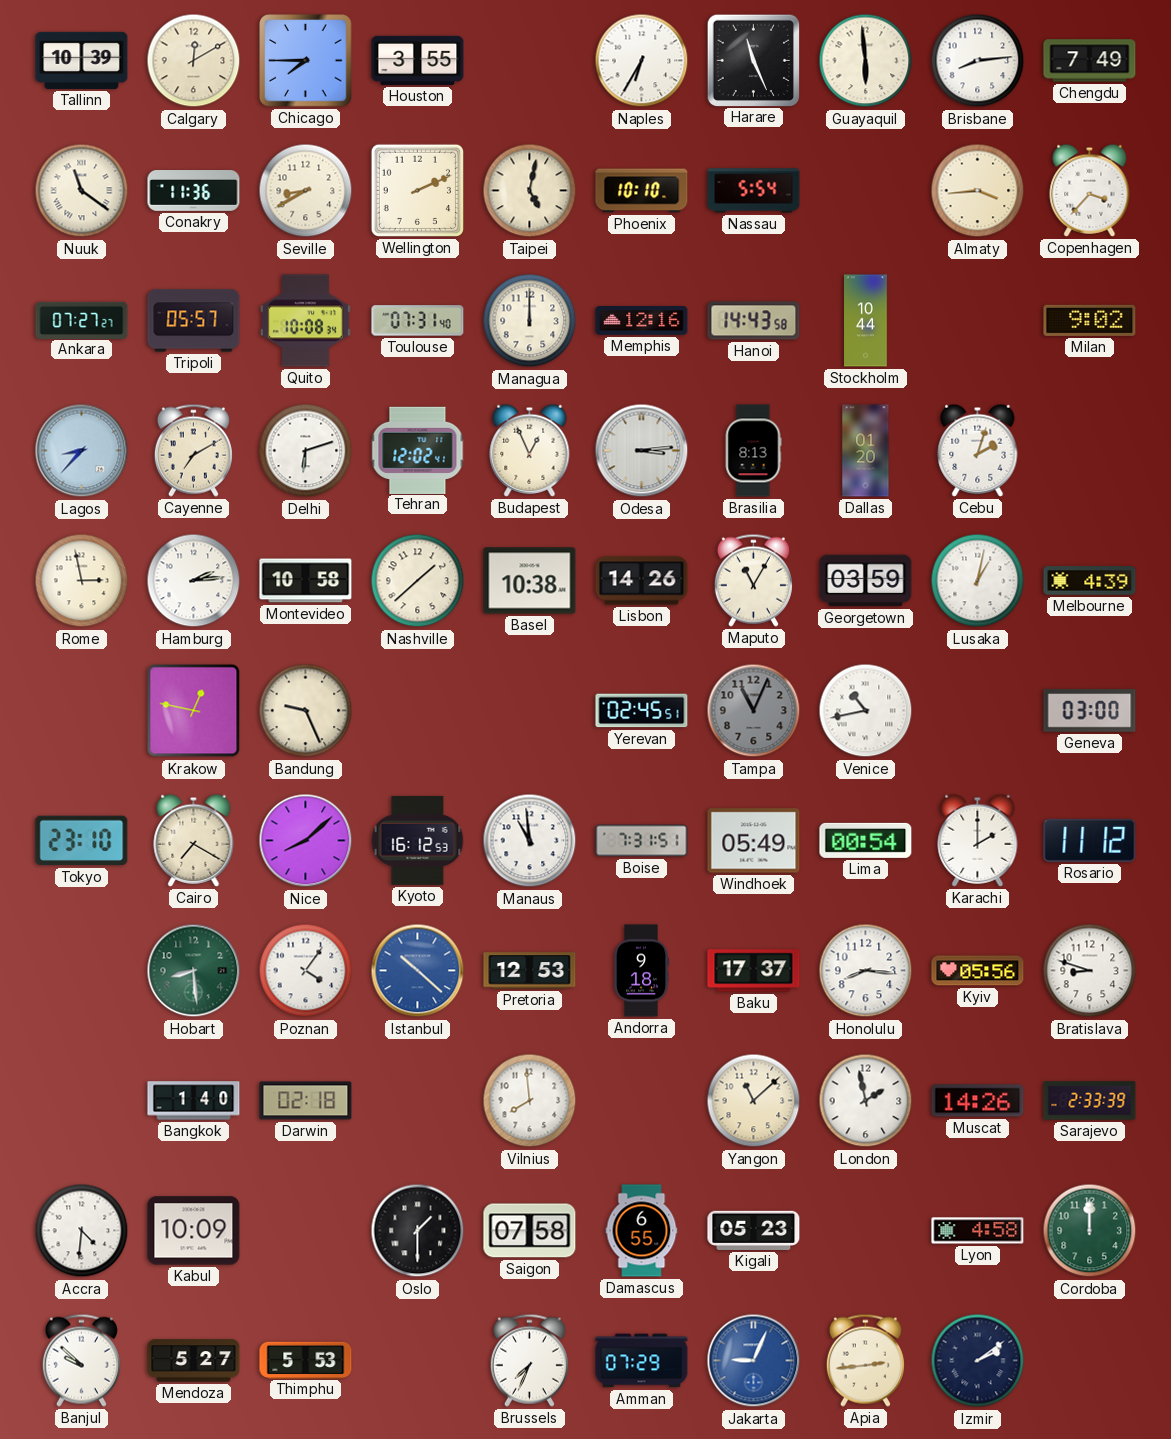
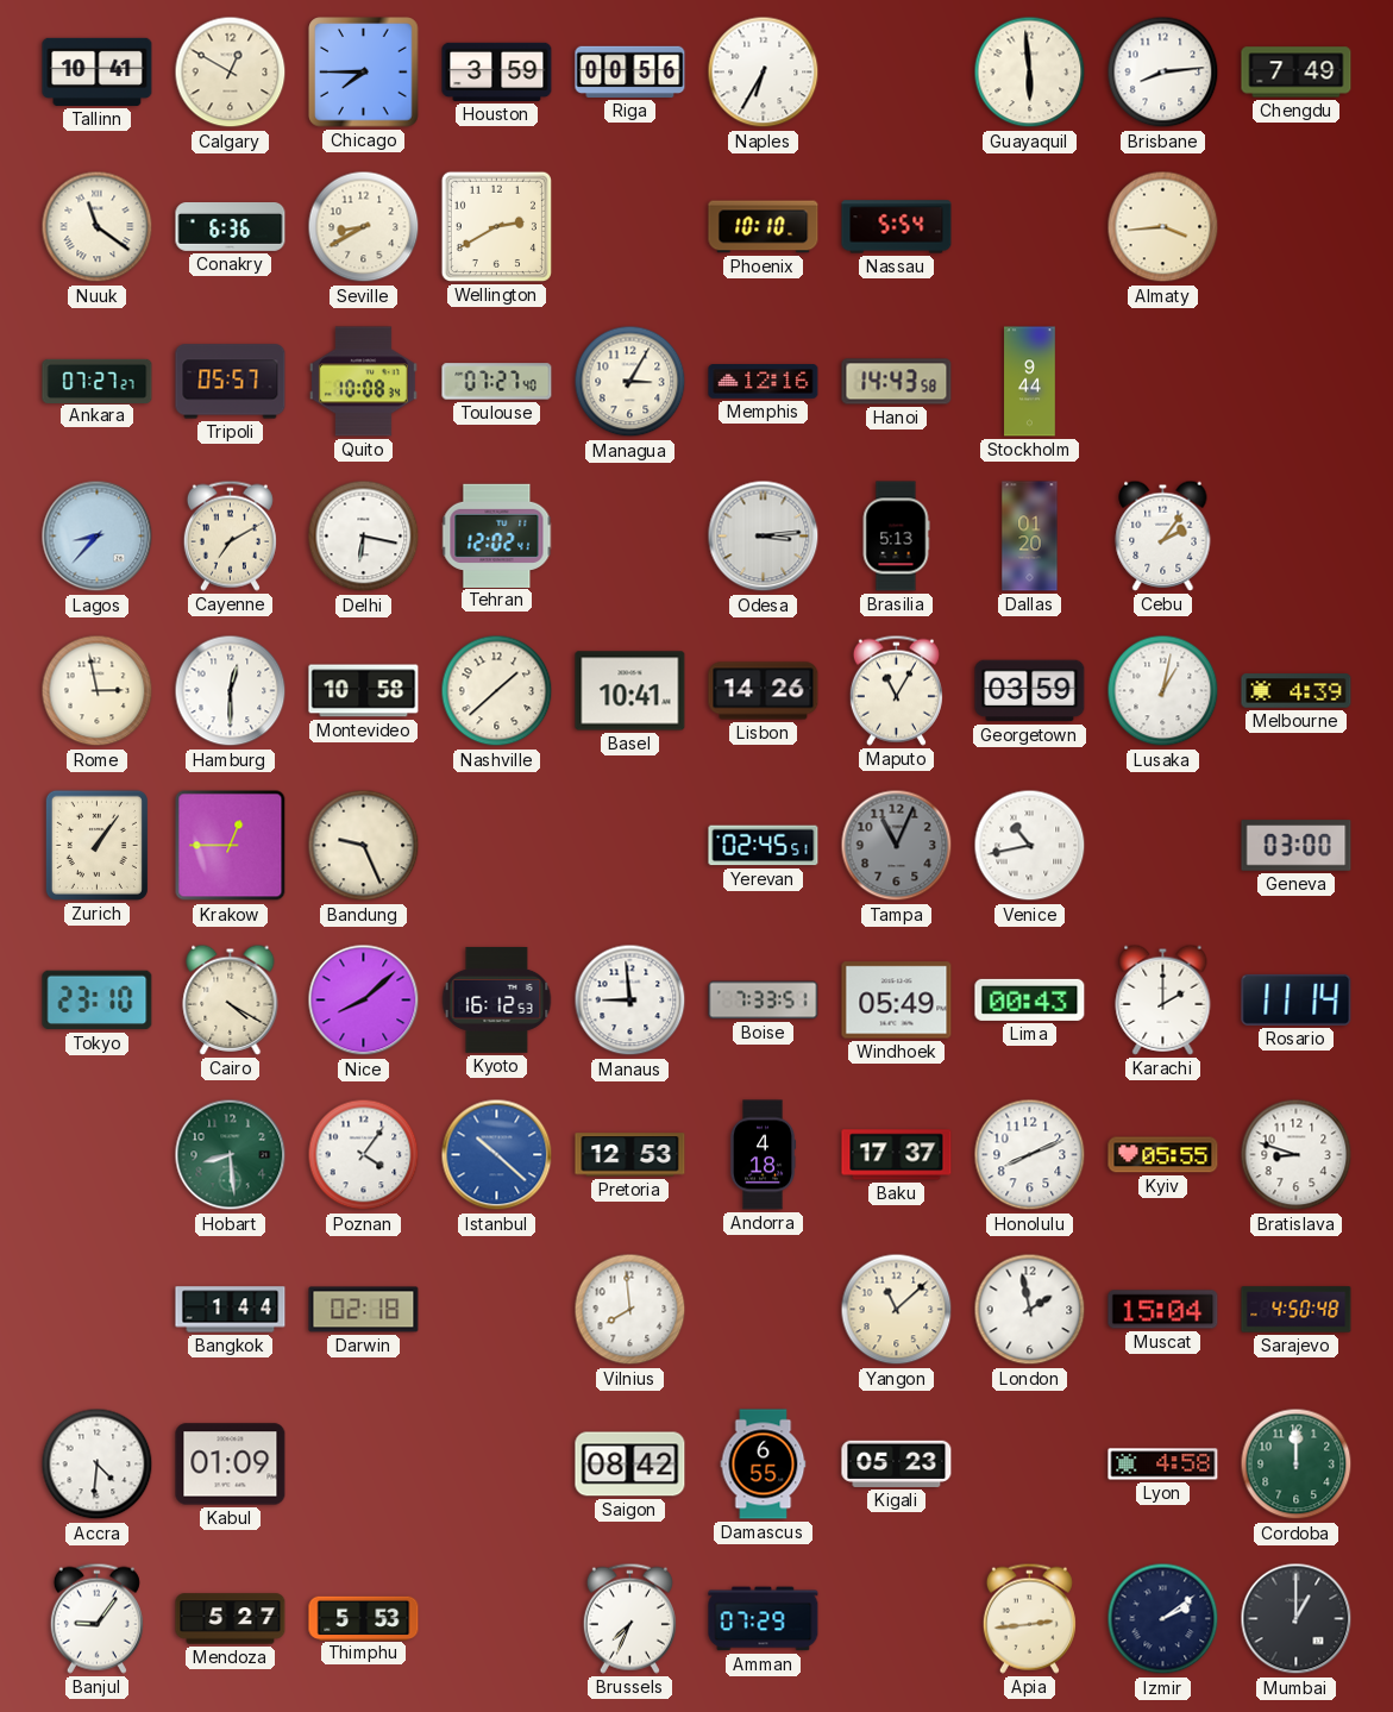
Tallinn: 10:39 -> 10:41
Calgary: 12:10 -> 12:50
Houston: 3:55 -> 3:59
Riga: none -> 00:56
Harare: 11:26 -> none
Conakry: 11:36 -> 6:36
Wellington: 2:11 -> 2:40
Taipei: 5:02 -> none
Copenhagen: 3:37 -> none
Toulouse: 07:31 -> 07:27
Managua: 12:00 -> 3:05
Stockholm: 10:44 -> 9:44
Milan: 9:02 -> none
Delhi: 6:12 -> 6:17
Budapest: 12:56 -> none
Brasilia: 8:13 -> 5:13
Cebu: 2:03 -> 2:06
Hamburg: 2:14 -> 12:30
Basel: 10:38 -> 10:41
Zurich: none -> 1:06
Krakow: 12:47 -> 12:45
Cairo: 7:20 -> 4:20
Manaus: 10:59 -> 8:59
Boise: 7:31 -> 7:33
Lima: 00:54 -> 00:43
Rosario: 11:12 -> 11:14
Andorra: 9:18 -> 4:18
Honolulu: 8:16 -> 8:11
Kyiv: 05:56 -> 05:55
Bangkok: 1:40 -> 1:44
Muscat: 14:26 -> 15:04
Sarajevo: 2:33 -> 4:50
Kabul: 10:09 -> 01:09
Oslo: 1:30 -> none
Saigon: 07:58 -> 08:42
Banjul: 9:52 -> 9:06
Jakarta: 9:04 -> none
Mumbai: none -> 1:00
